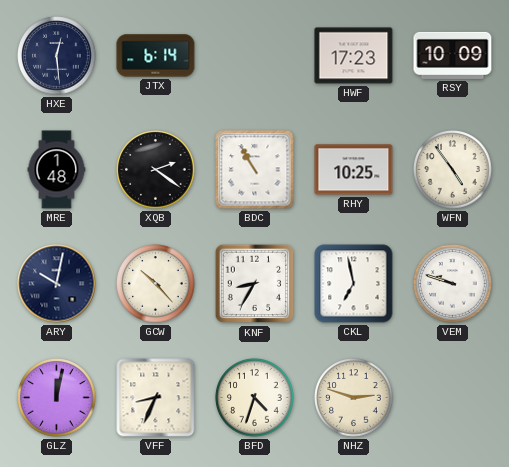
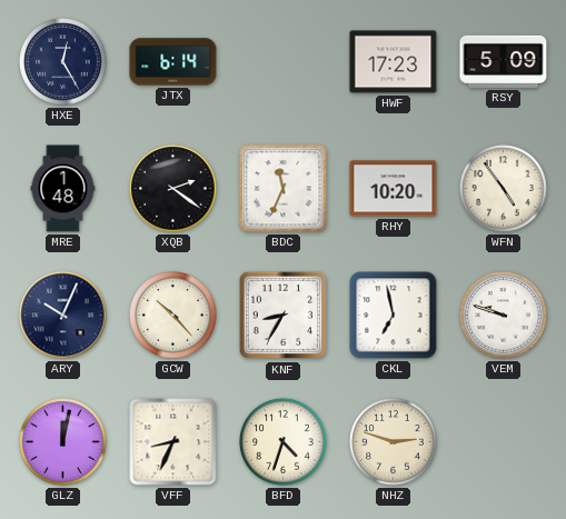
HXE: 12:29 -> 12:25
RSY: 10:09 -> 5:09
BDC: 10:55 -> 11:34
RHY: 10:25 -> 10:20
ARY: 10:02 -> 10:04
